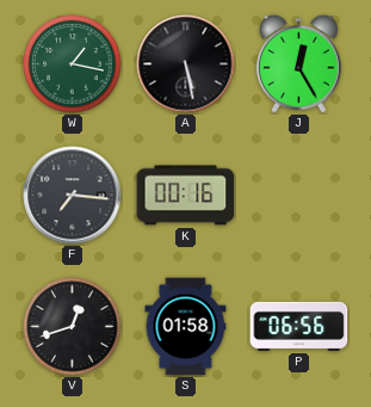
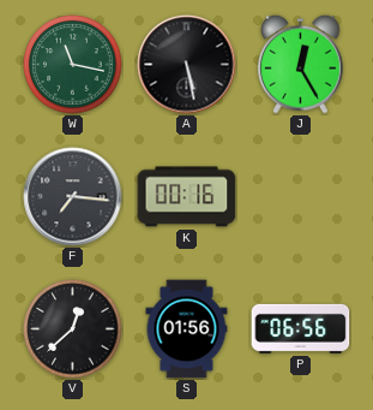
W: 1:17 -> 11:17
V: 12:42 -> 12:38
S: 01:58 -> 01:56
